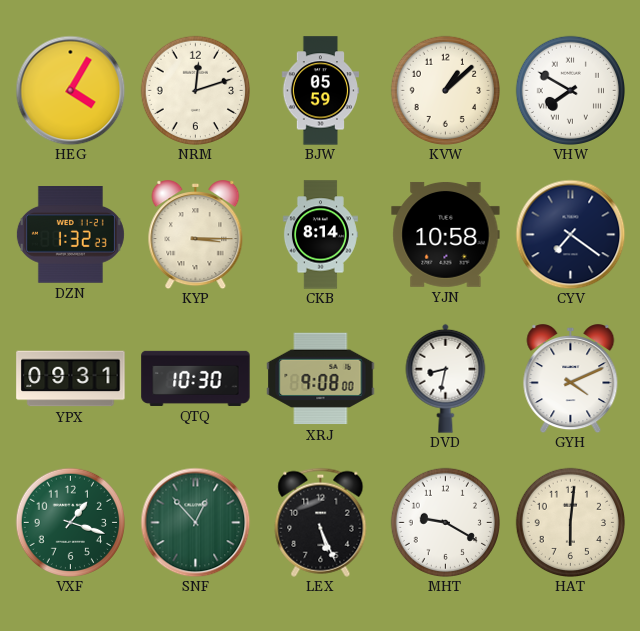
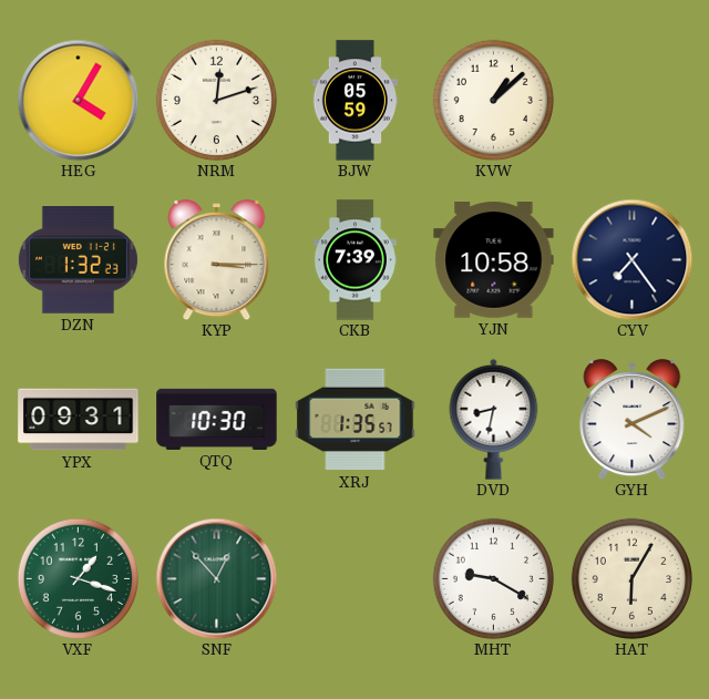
VHW: 7:50 -> none
CKB: 8:14 -> 7:39
CYV: 7:21 -> 7:24
XRJ: 9:08 -> 1:35
LEX: 5:26 -> none
HAT: 6:01 -> 6:05
